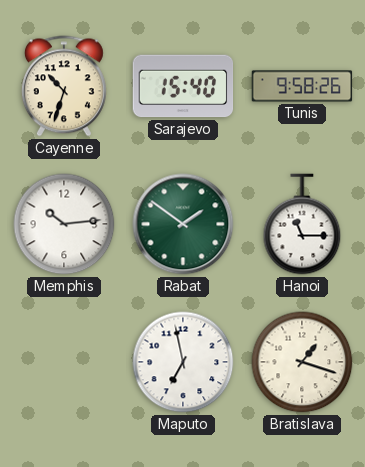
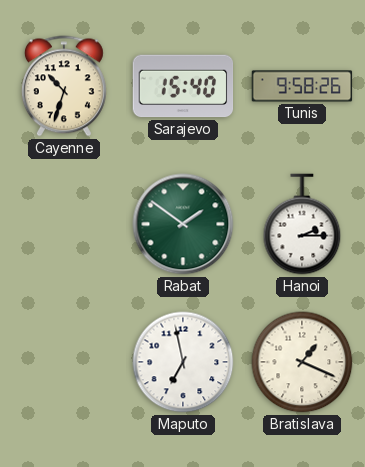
Memphis: 10:14 -> none
Hanoi: 11:15 -> 2:15
Bratislava: 1:18 -> 1:19
